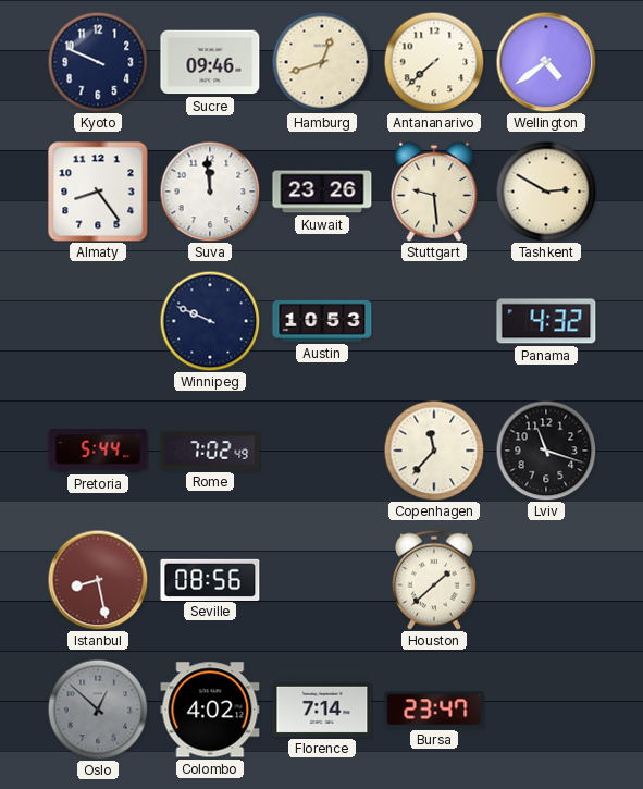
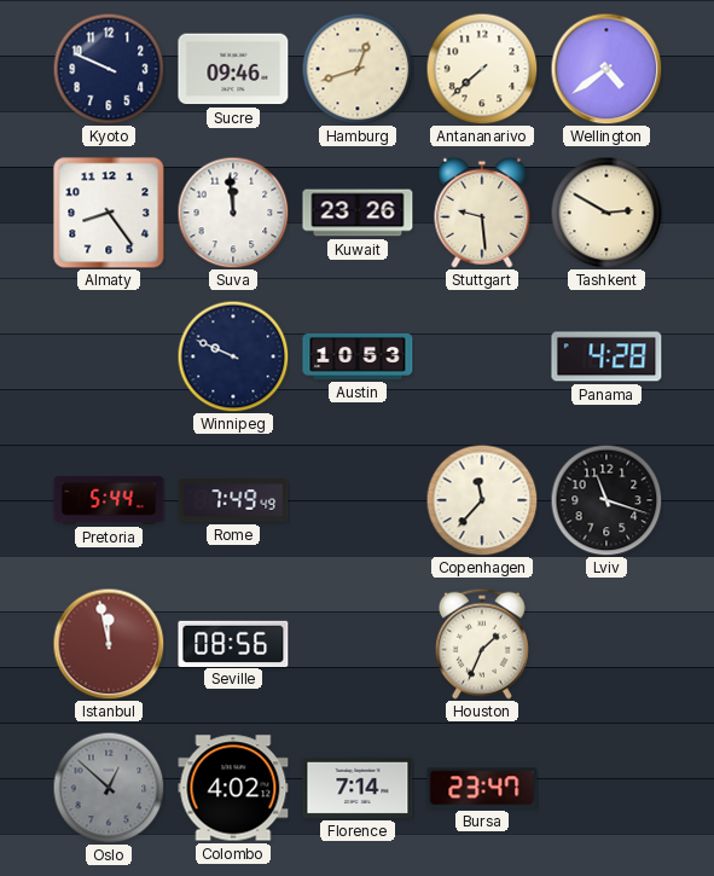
Panama: 4:32 -> 4:28
Rome: 7:02 -> 7:49
Istanbul: 8:28 -> 11:58
Houston: 1:38 -> 1:34
